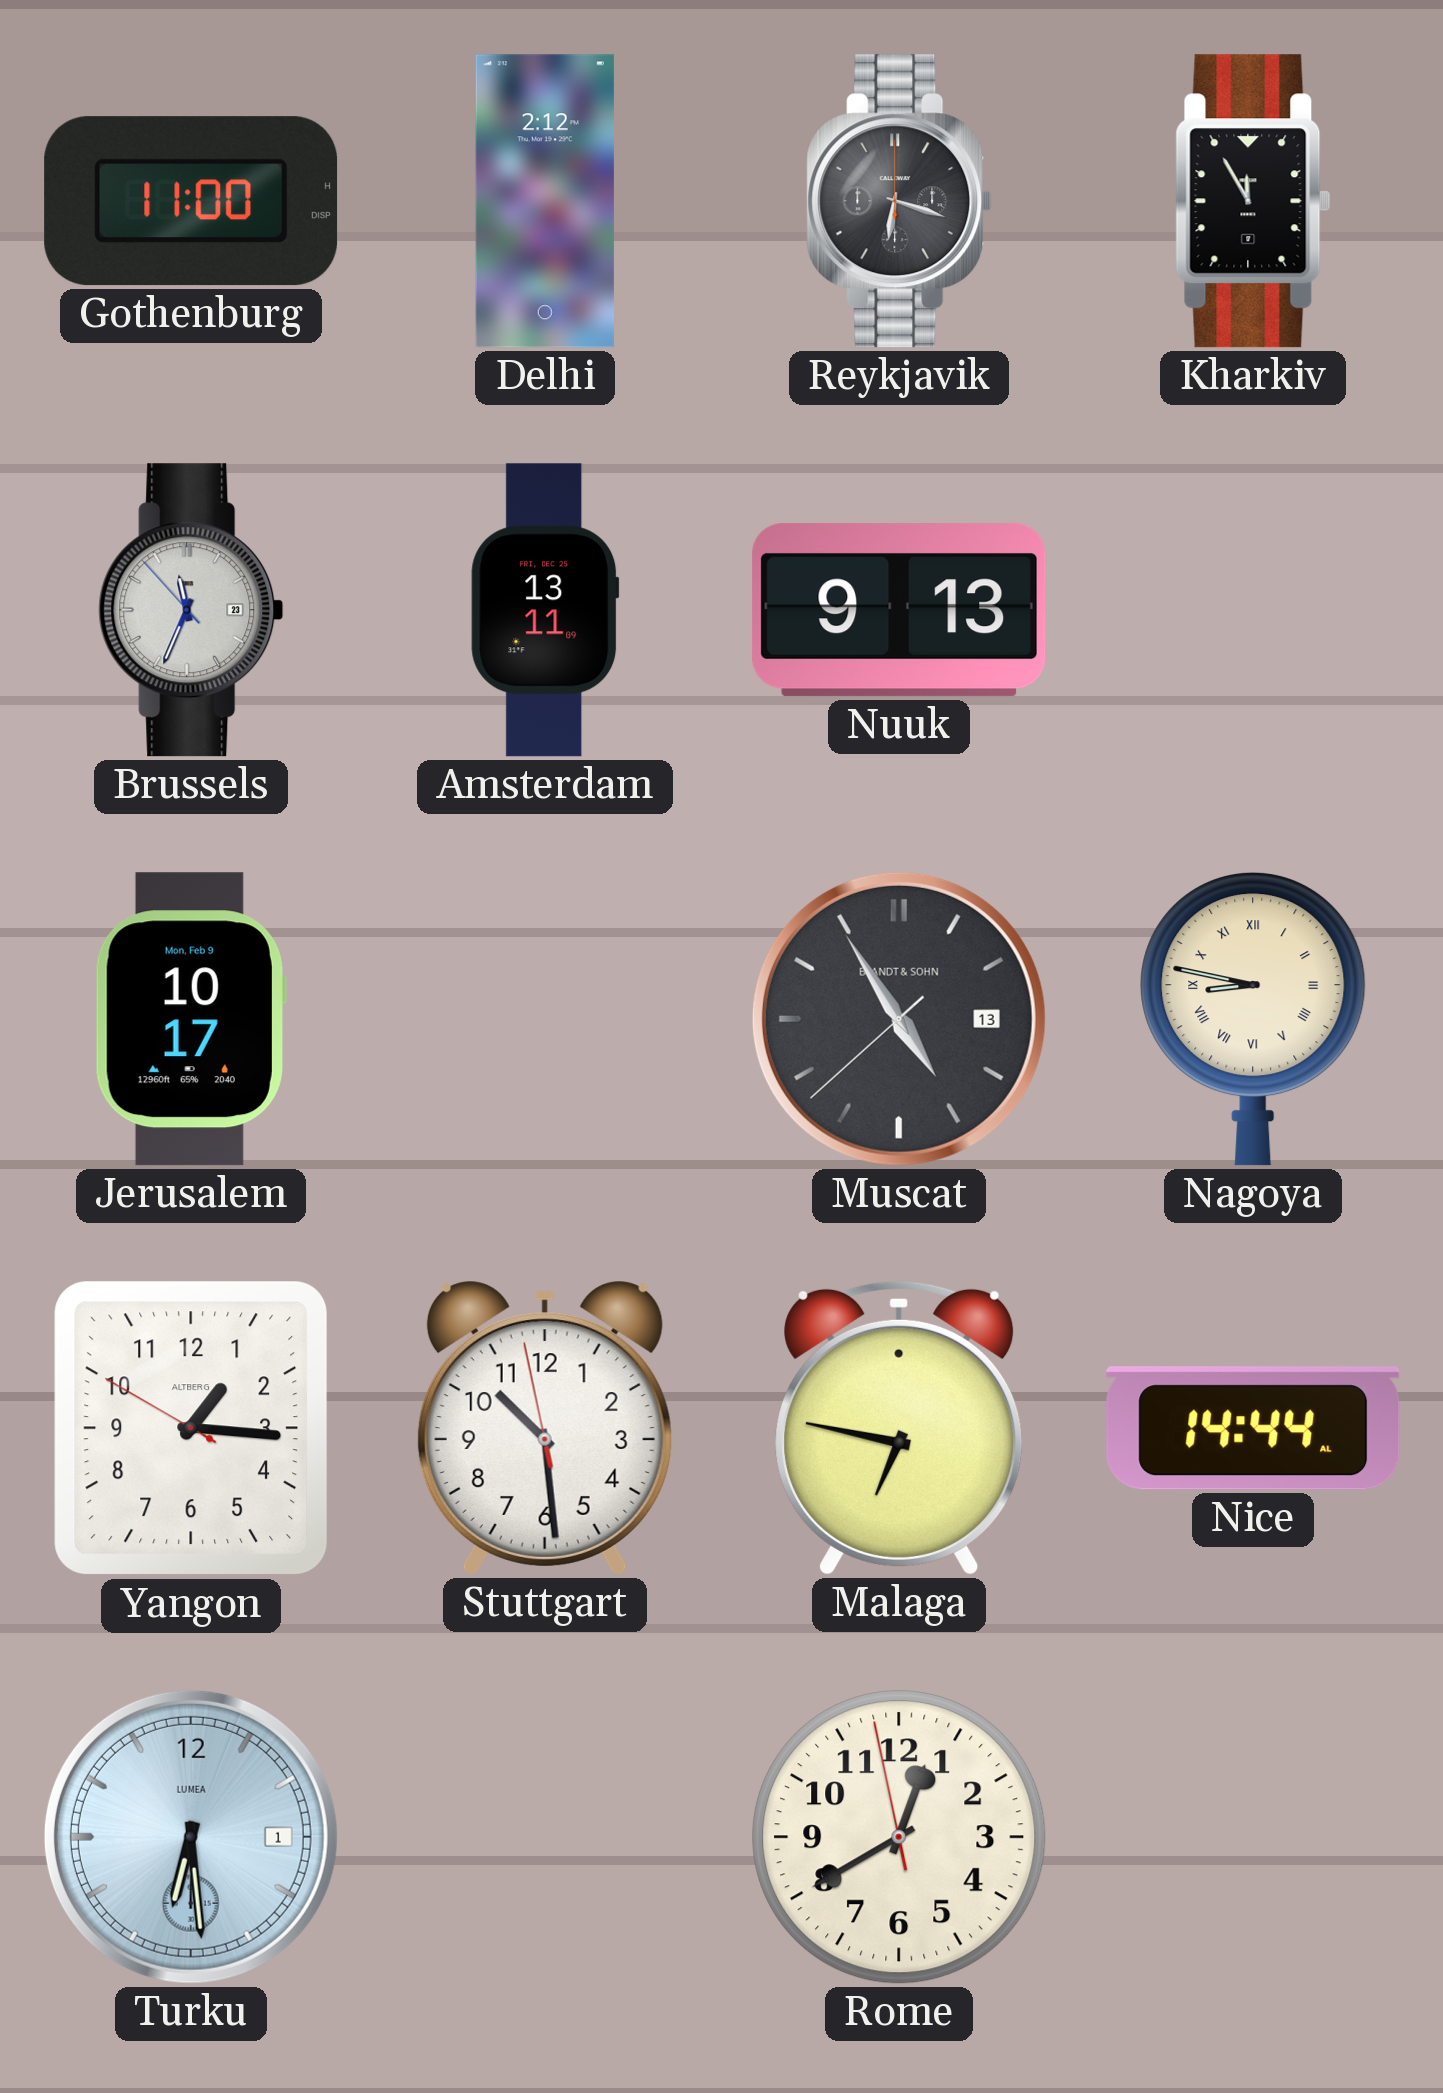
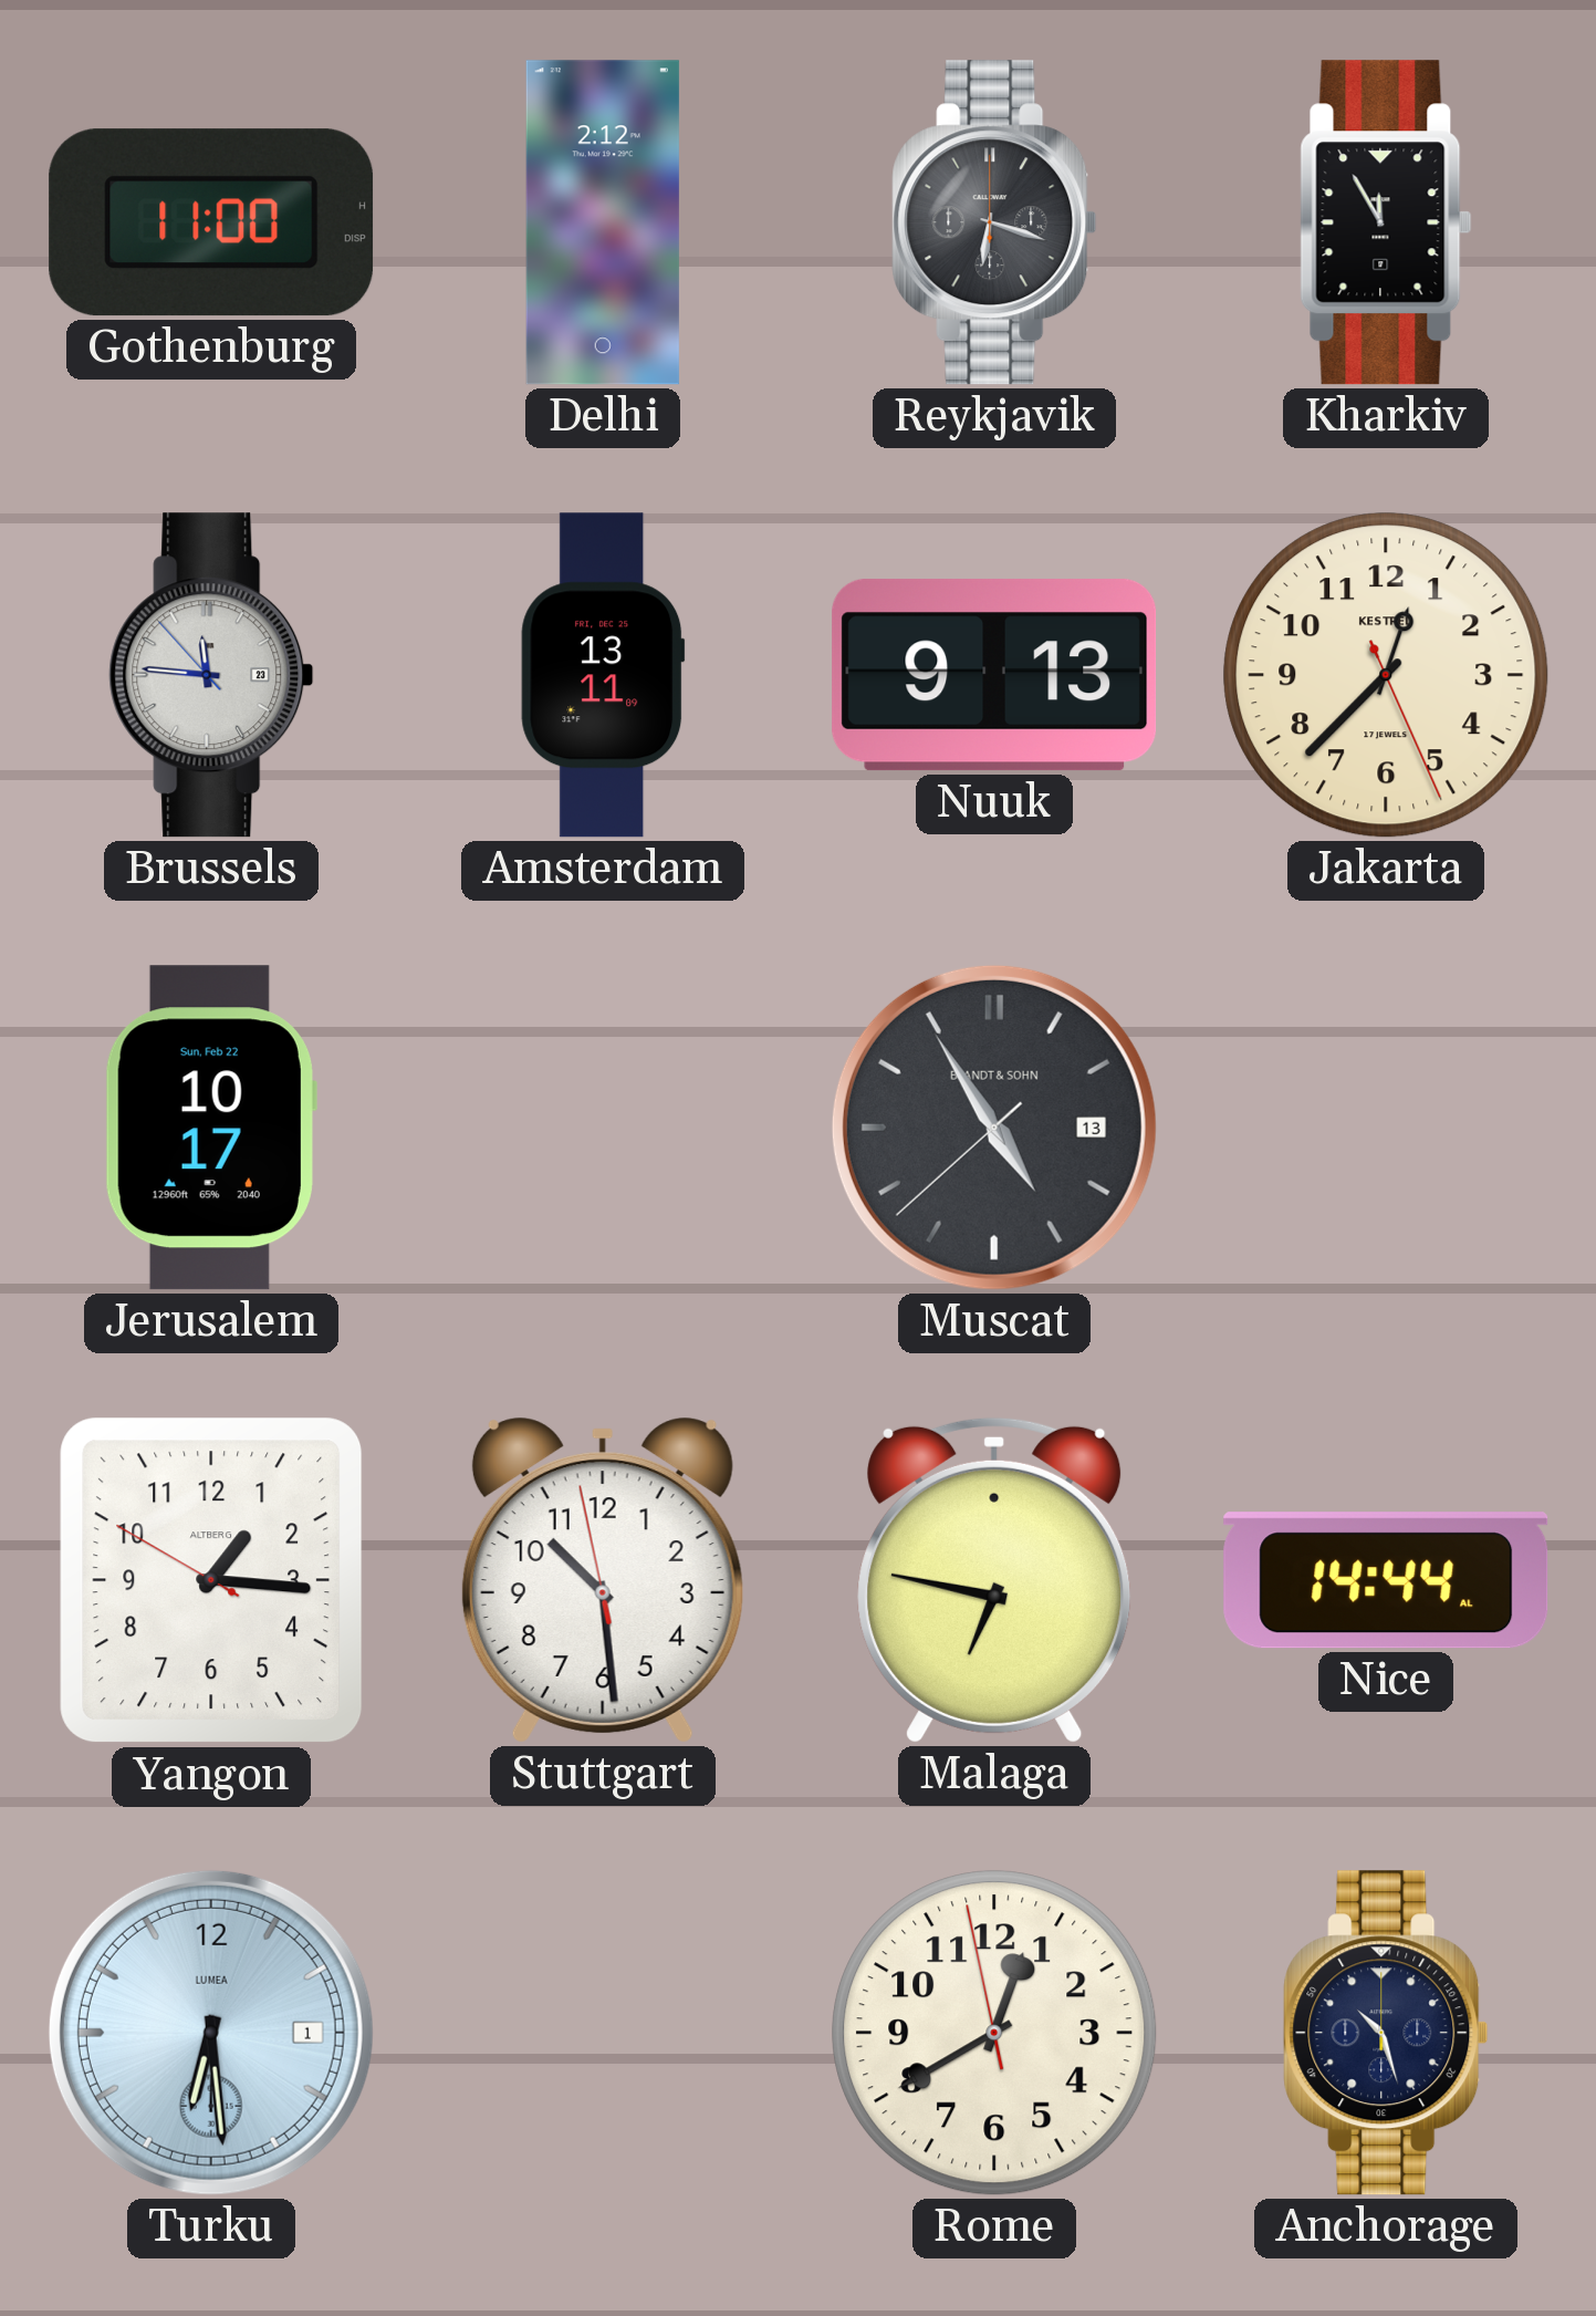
Brussels: 11:33 -> 11:45
Jakarta: none -> 12:37
Jerusalem date: Mon, Feb 9 -> Sun, Feb 22
Nagoya: 8:47 -> none
Anchorage: none -> 10:27
